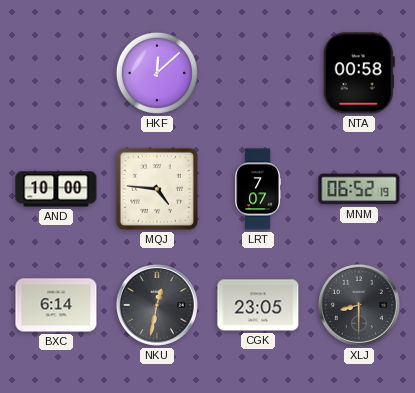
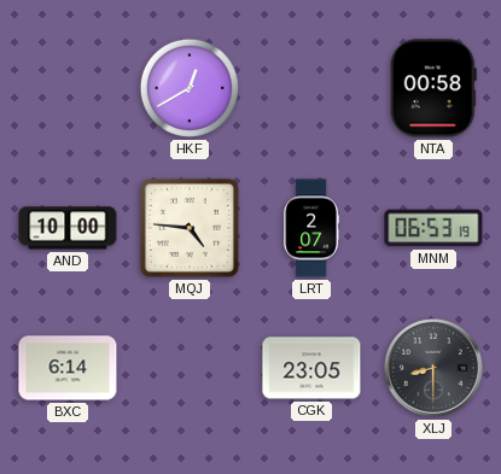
HKF: 12:08 -> 12:40
LRT: 7:07 -> 2:07
MNM: 06:52 -> 06:53
NKU: 12:32 -> none
